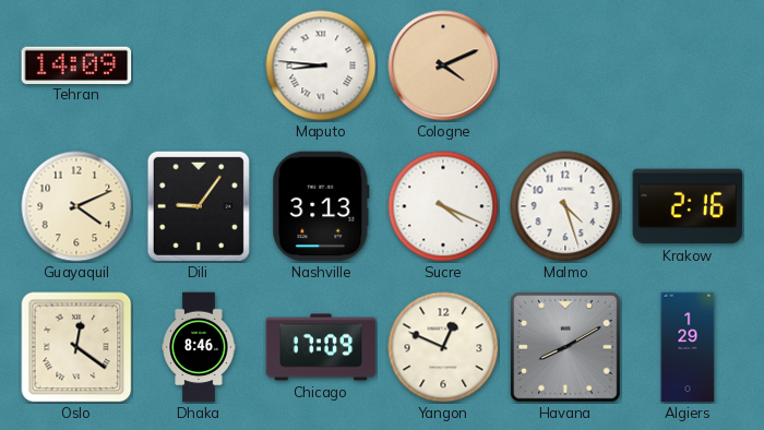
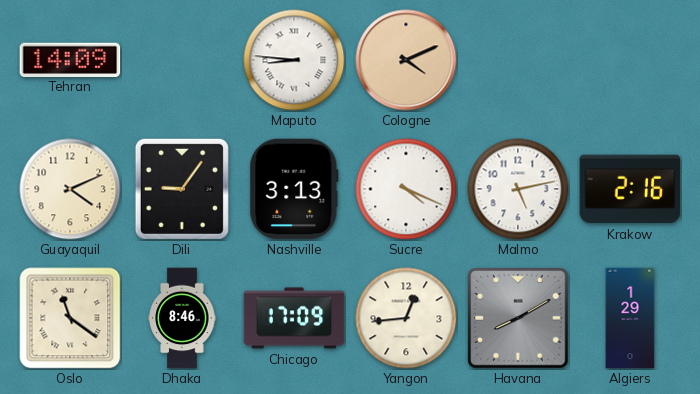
Malmo: 4:27 -> 5:13
Oslo: 12:21 -> 11:21
Yangon: 12:49 -> 12:44
